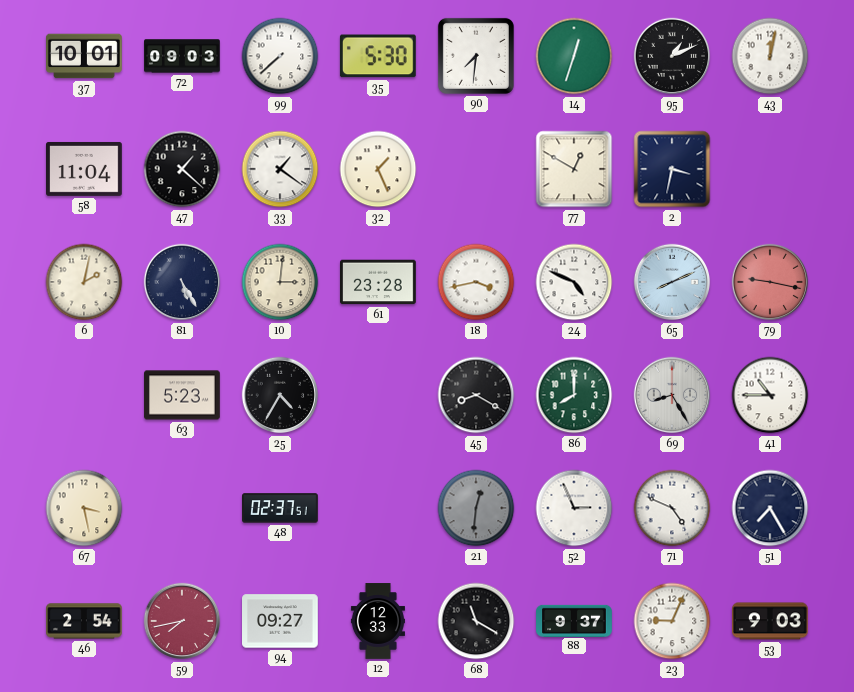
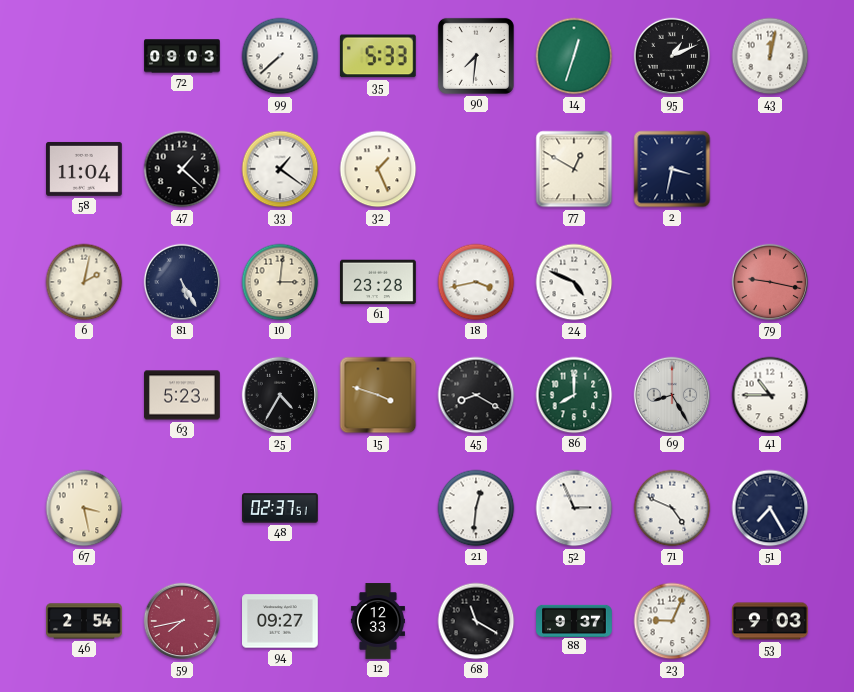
37: 10:01 -> none
35: 5:30 -> 5:33
65: 8:11 -> none
15: none -> 3:48
21 dial: grey -> white
